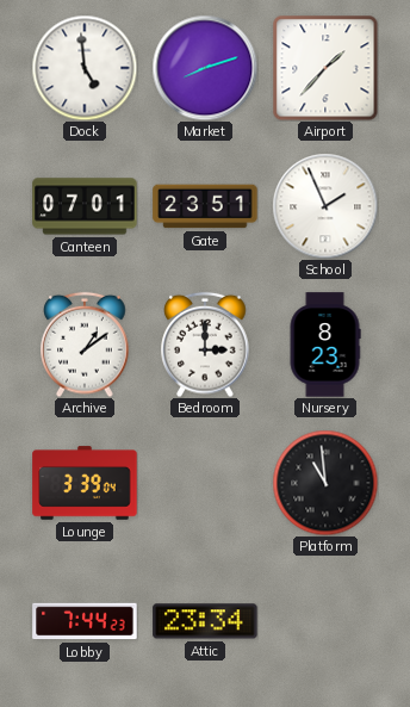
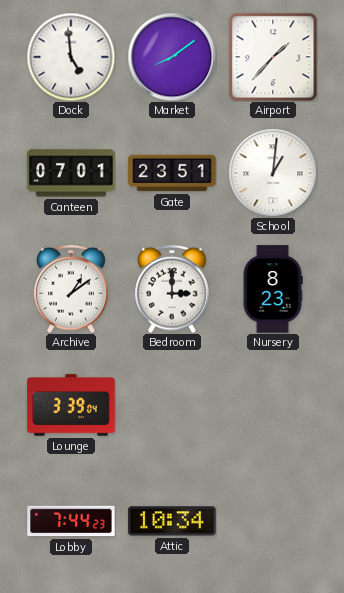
Market: 8:12 -> 8:09
School: 1:56 -> 1:01
Platform: 10:59 -> none
Attic: 23:34 -> 10:34
